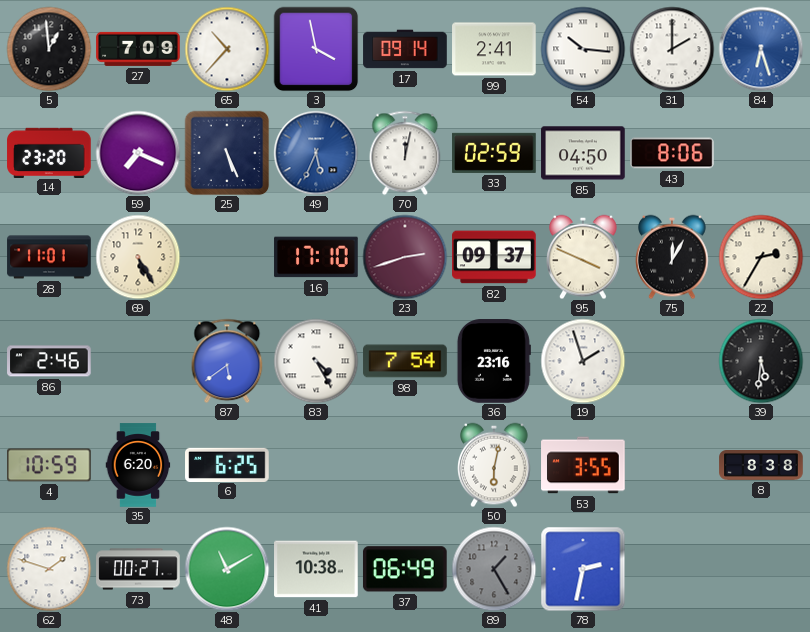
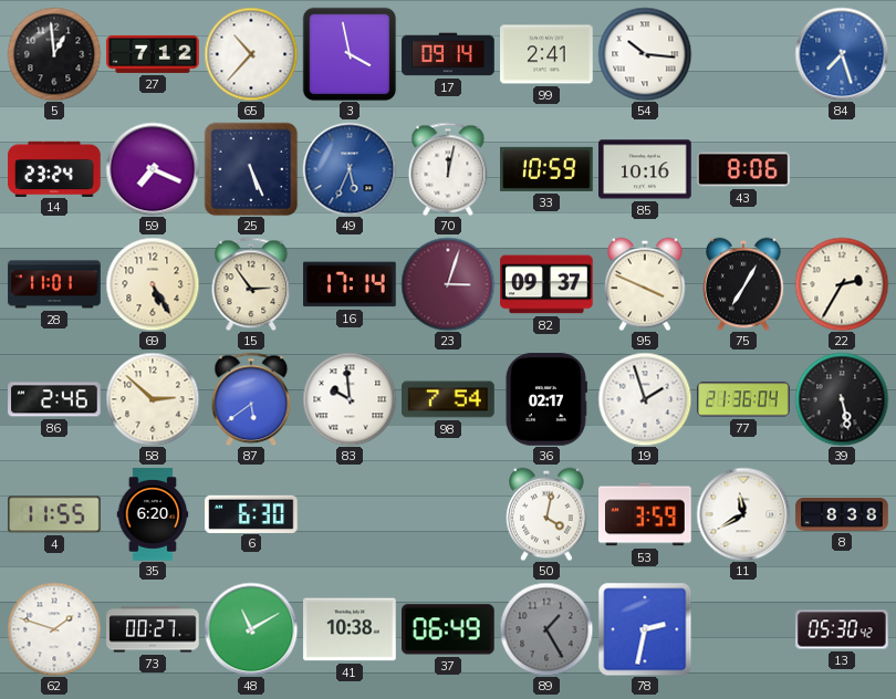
27: 7:09 -> 7:12
31: 2:00 -> none
84: 6:27 -> 7:27
14: 23:20 -> 23:24
33: 02:59 -> 10:59
85: 04:50 -> 10:16
15: none -> 2:54
16: 17:10 -> 17:14
23: 2:42 -> 3:03
75: 12:05 -> 7:05
58: none -> 2:52
83: 4:25 -> 9:59
36: 23:16 -> 02:17
77: none -> 21:36
39: 5:31 -> 5:28
4: 10:59 -> 11:55
6: 6:25 -> 6:30
50: 6:02 -> 4:02
53: 3:55 -> 3:59
11: none -> 11:40
13: none -> 05:30
